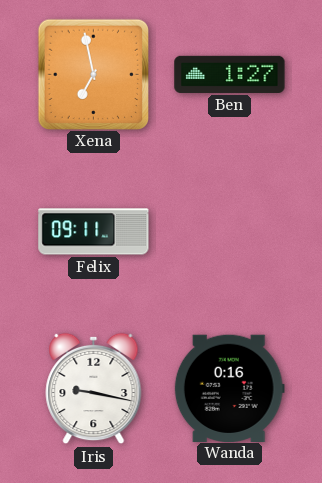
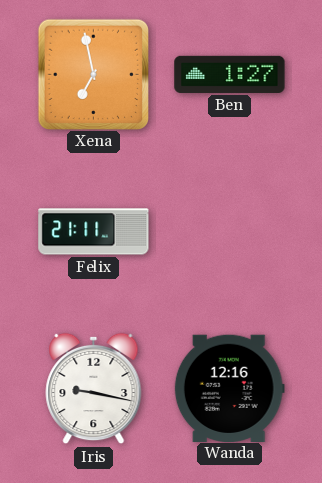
Felix: 09:11 -> 21:11
Wanda: 0:16 -> 12:16
